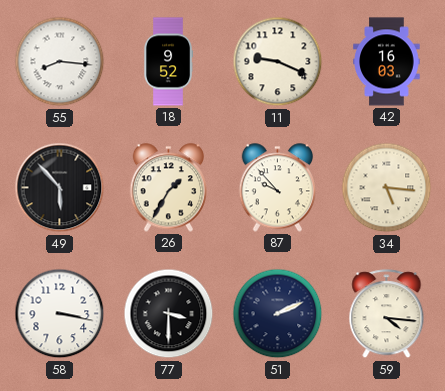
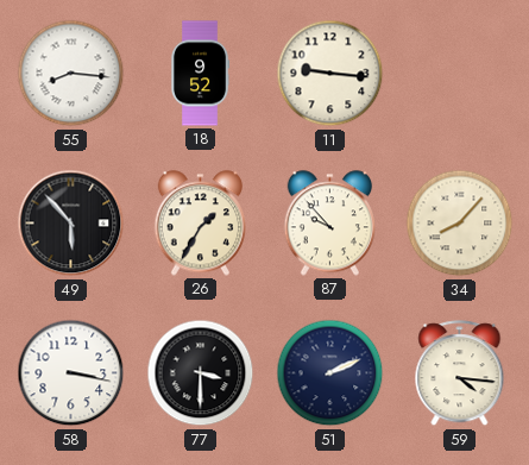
11: 9:19 -> 9:16
42: 16:03 -> none
34: 5:16 -> 8:07
